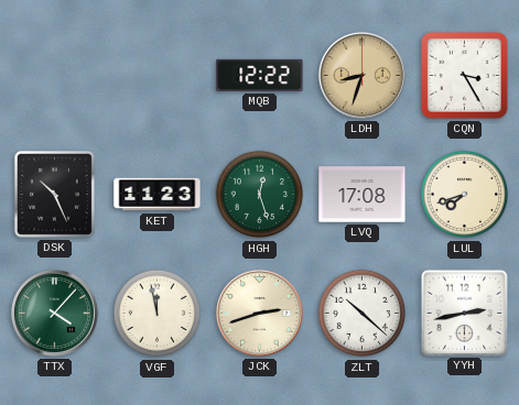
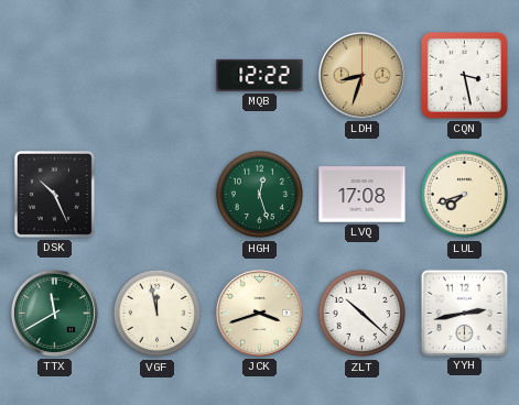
CQN: 3:25 -> 3:28
KET: 11:23 -> none
TTX: 4:07 -> 11:40
JCK: 2:42 -> 3:42
